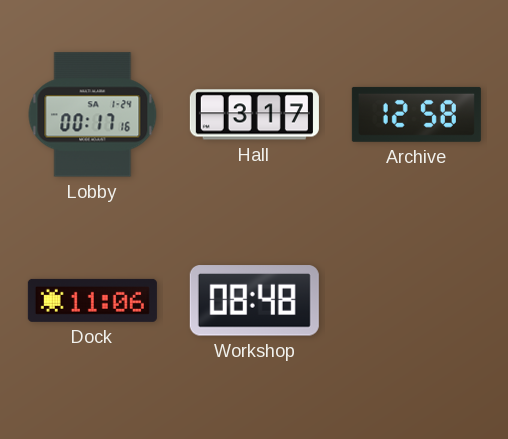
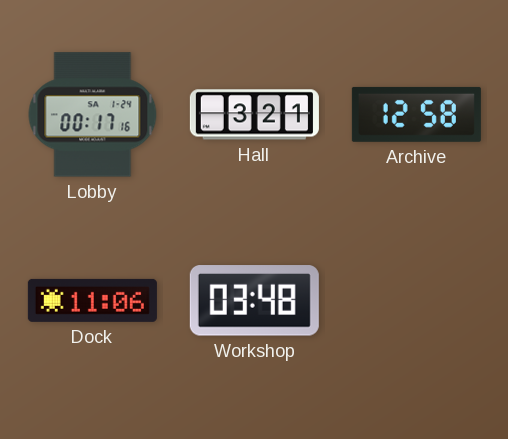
Hall: 3:17 -> 3:21
Workshop: 08:48 -> 03:48
